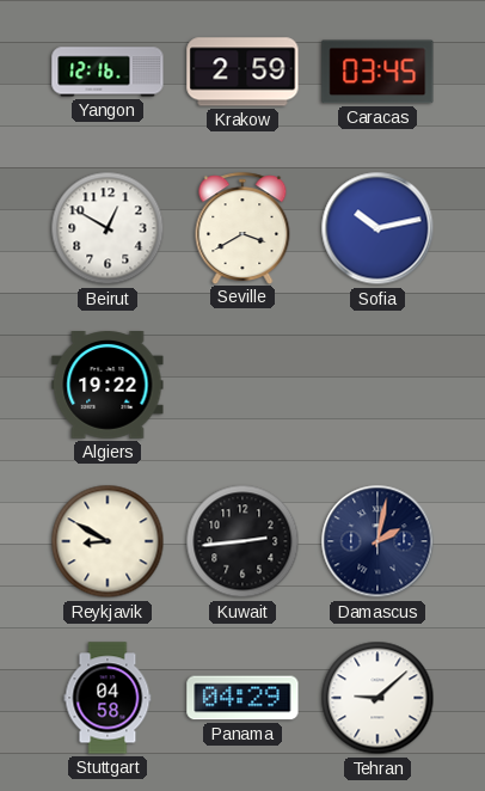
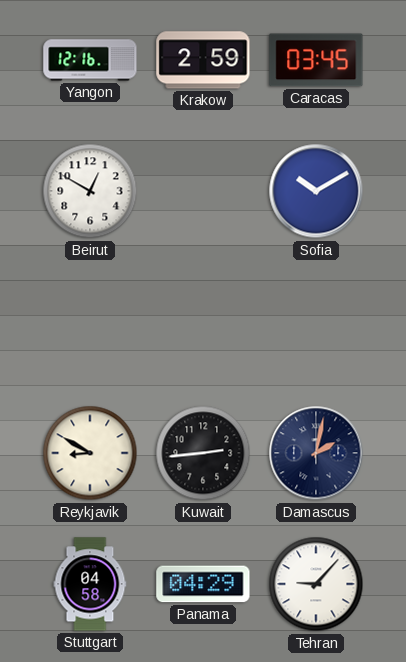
Seville: 3:40 -> none
Sofia: 10:13 -> 10:10
Algiers: 19:22 -> none
Tehran: 9:08 -> 9:07
